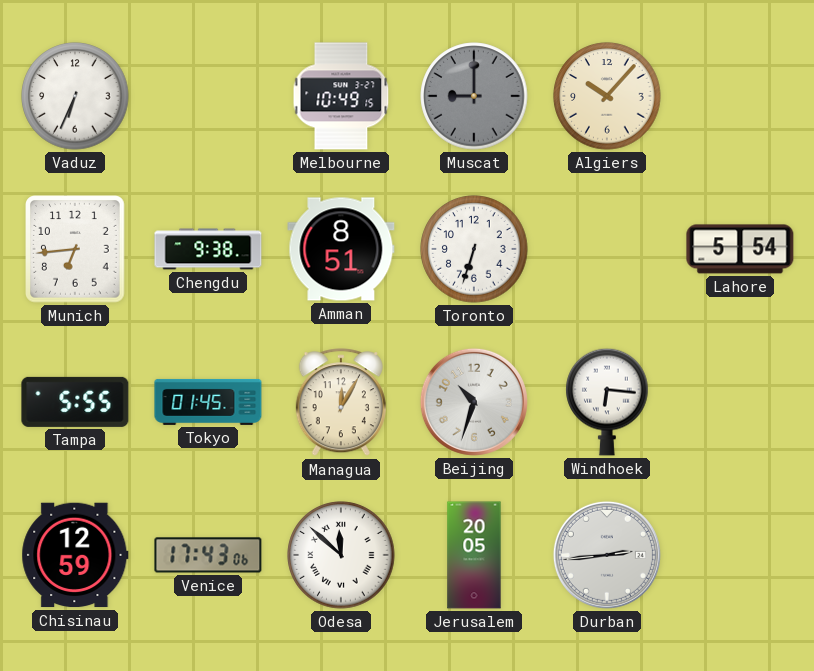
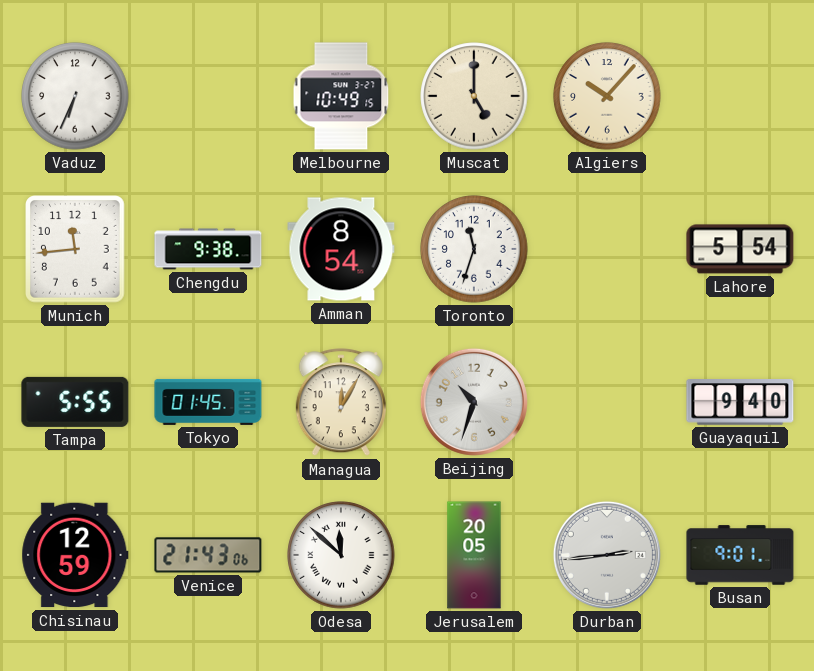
Muscat: 9:00 -> 5:00
Muscat dial: grey -> cream
Munich: 6:44 -> 11:44
Amman: 8:51 -> 8:54
Toronto: 6:33 -> 11:33
Windhoek: 6:16 -> none
Guayaquil: none -> 9:40
Venice: 17:43 -> 21:43
Busan: none -> 9:01
